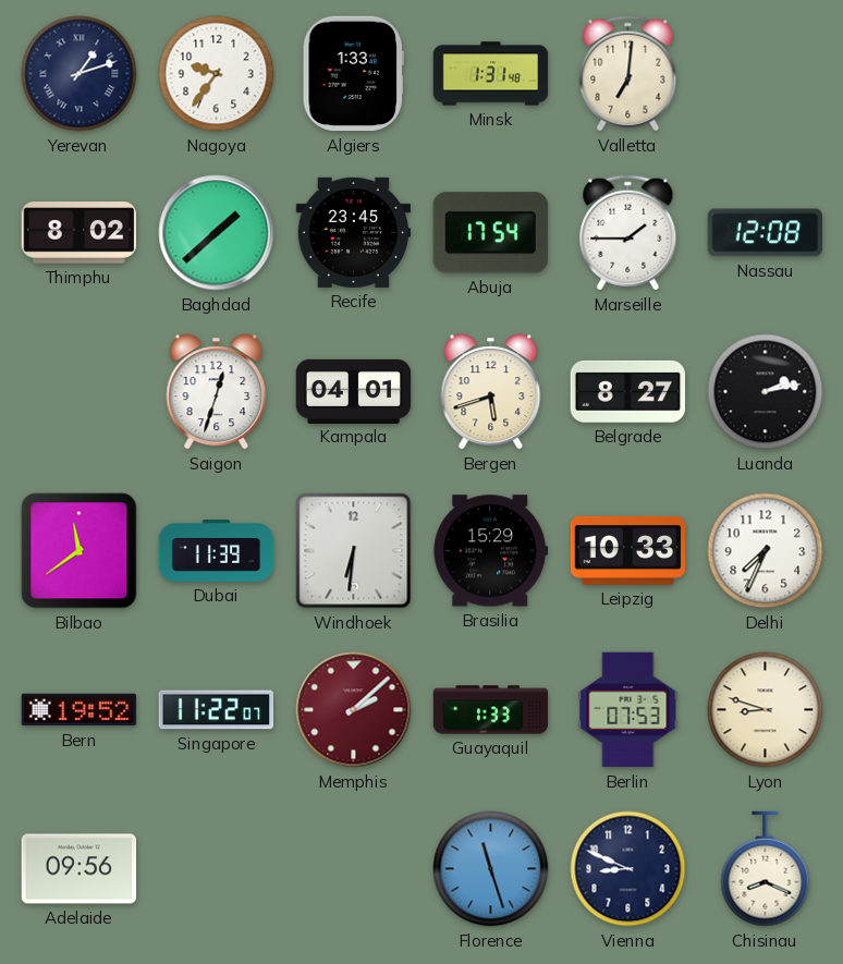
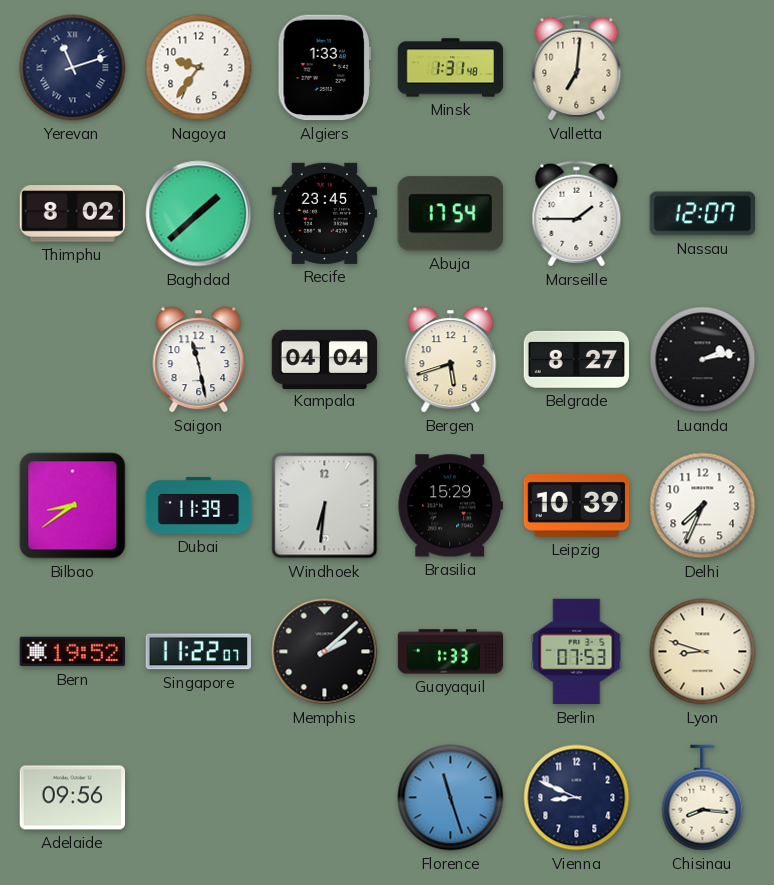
Yerevan: 1:12 -> 11:12
Nassau: 12:08 -> 12:07
Saigon: 12:33 -> 11:28
Kampala: 04:01 -> 04:04
Bilbao: 11:39 -> 8:39
Leipzig: 10:33 -> 10:39
Memphis dial: burgundy -> black
Chisinau: 8:19 -> 8:16
